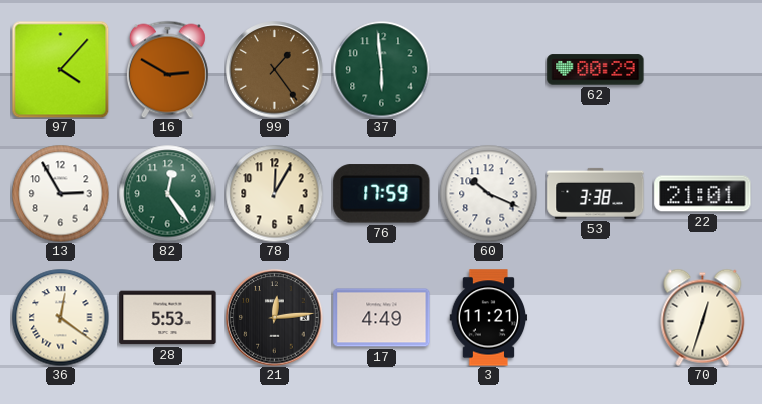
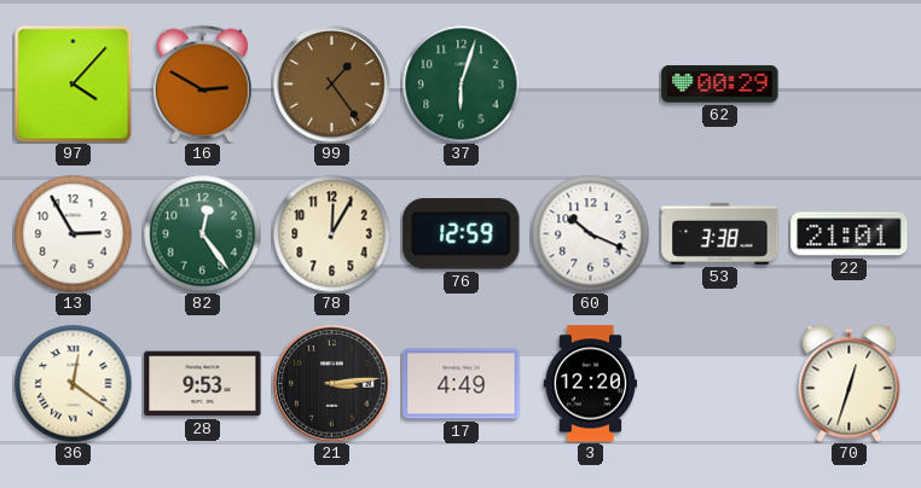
37: 5:59 -> 6:03
76: 17:59 -> 12:59
28: 5:53 -> 9:53
21: 12:14 -> 3:14
3: 11:21 -> 12:20
